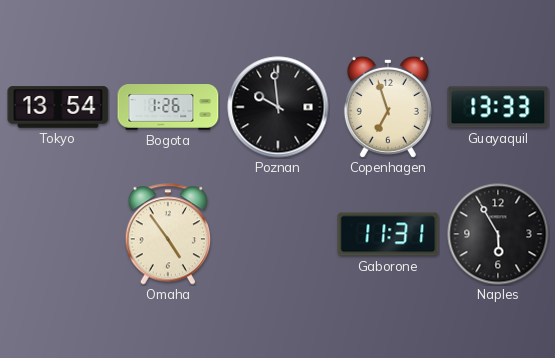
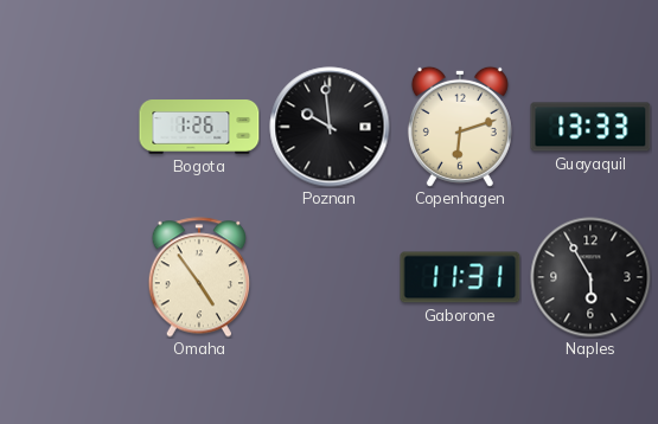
Tokyo: 13:54 -> none
Copenhagen: 6:57 -> 6:12
